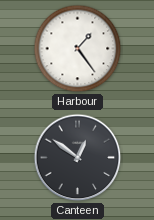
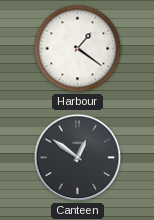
Harbour: 1:24 -> 1:21
